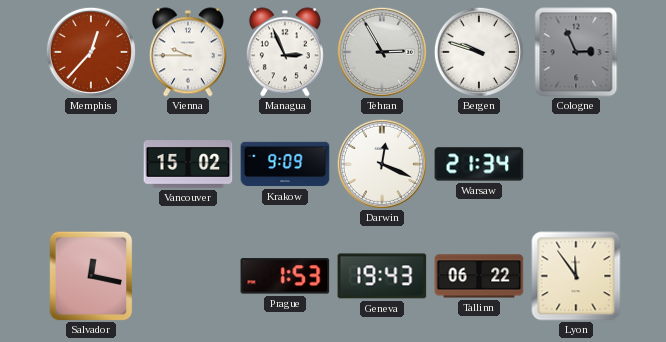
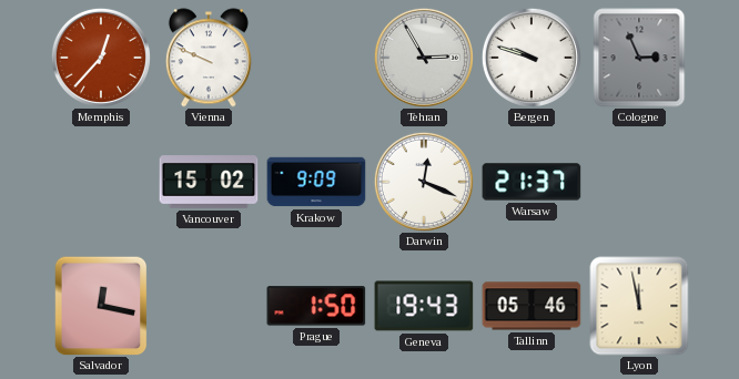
Vienna: 9:45 -> 9:49
Managua: 2:56 -> none
Warsaw: 21:34 -> 21:37
Prague: 1:53 -> 1:50
Tallinn: 06:22 -> 05:46
Lyon: 11:54 -> 11:58
